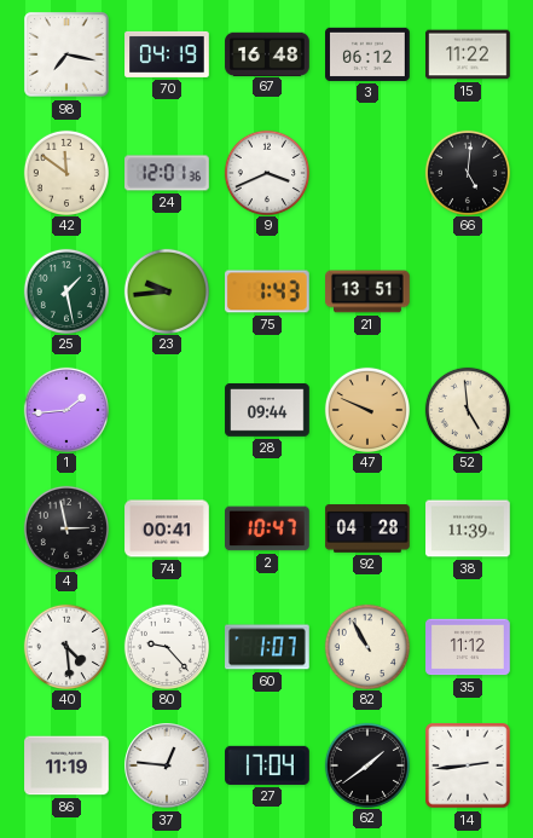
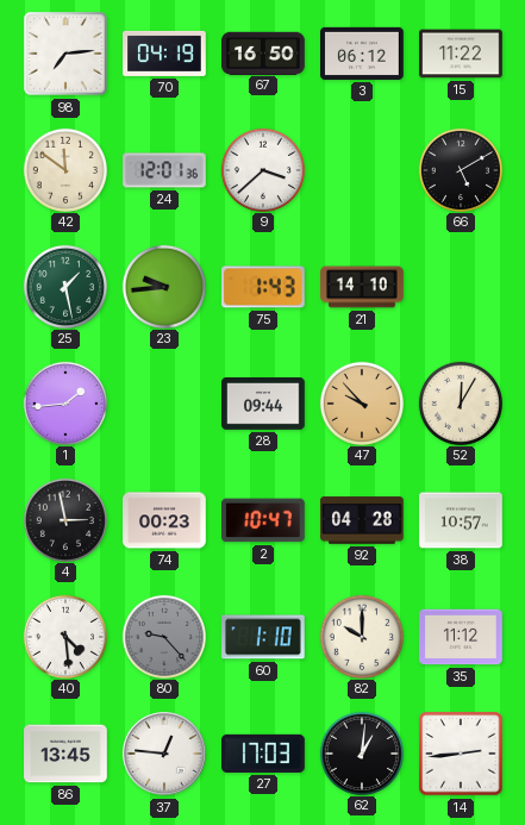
98: 7:17 -> 7:14
67: 16:48 -> 16:50
9: 3:41 -> 3:38
66: 5:01 -> 5:10
21: 13:51 -> 14:10
47: 9:49 -> 9:53
52: 4:59 -> 12:05
74: 00:41 -> 00:23
38: 11:39 -> 10:57
80 dial: white -> grey
60: 1:07 -> 1:10
82: 10:55 -> 10:00
86: 11:19 -> 13:45
27: 17:04 -> 17:03
62: 1:39 -> 1:01
